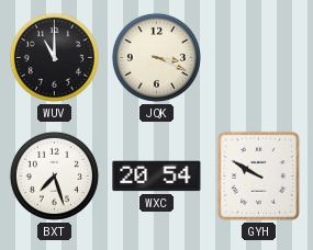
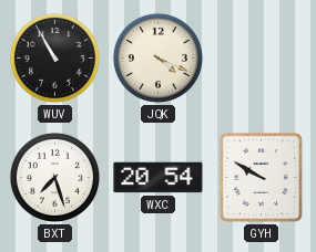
WUV: 11:00 -> 10:55
JQK: 3:19 -> 4:19
